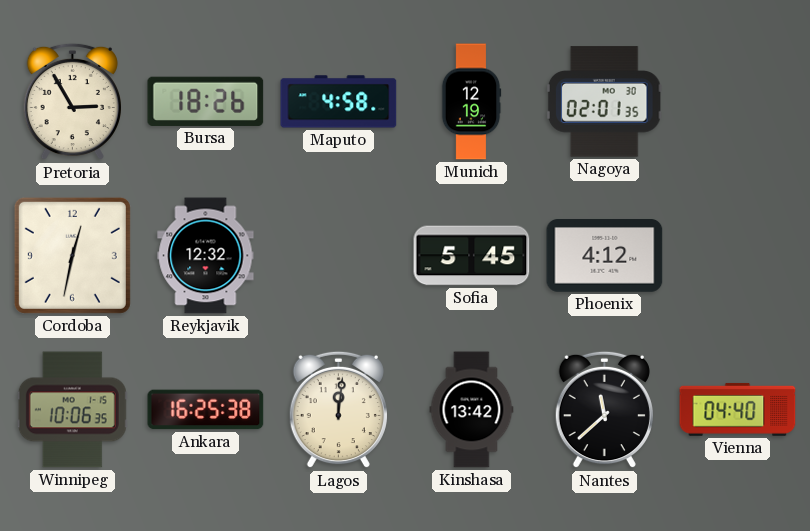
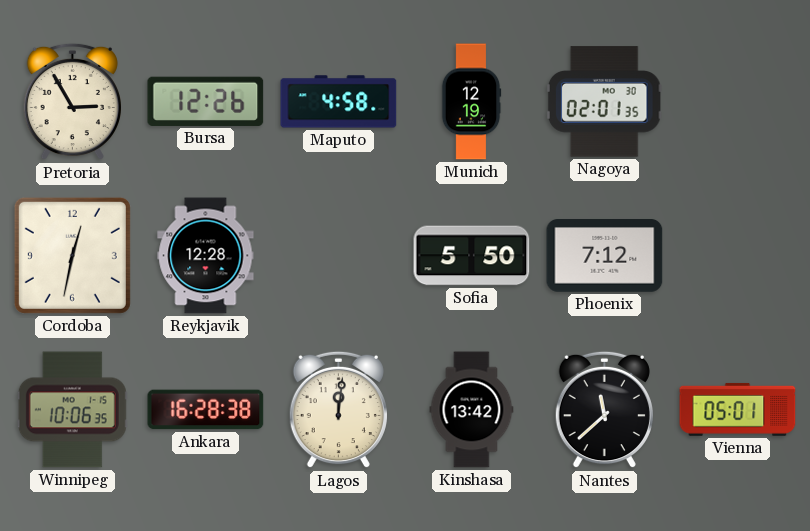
Bursa: 18:26 -> 12:26
Reykjavik: 12:32 -> 12:28
Sofia: 5:45 -> 5:50
Phoenix: 4:12 -> 7:12
Ankara: 16:25 -> 16:28
Vienna: 04:40 -> 05:01
